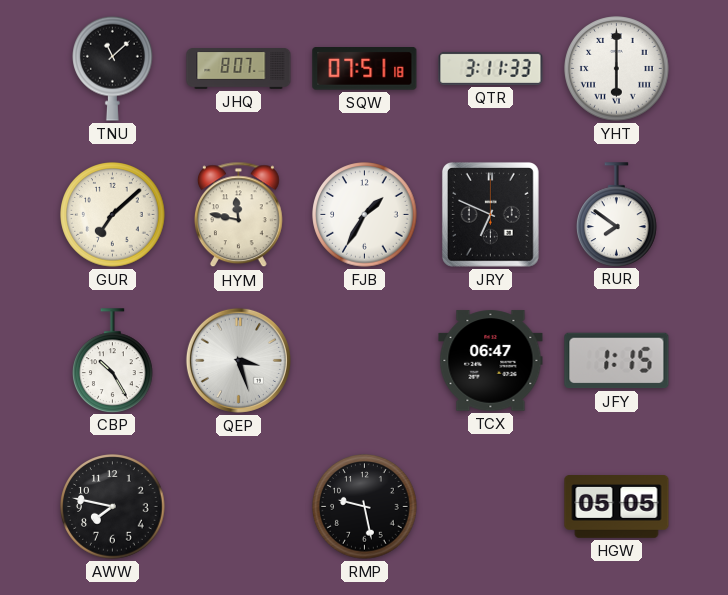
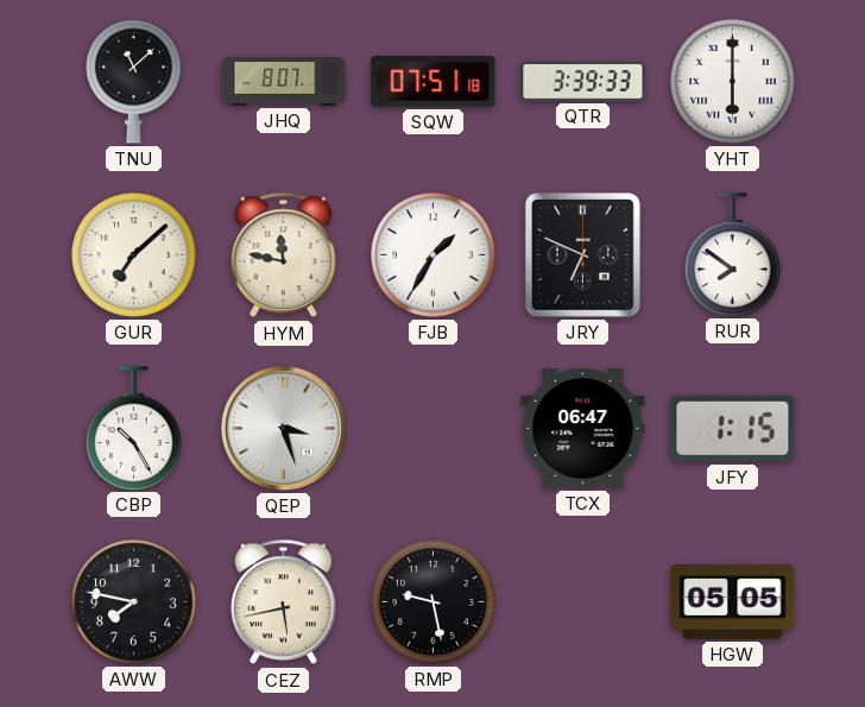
QTR: 3:11 -> 3:39
CEZ: none -> 5:43
